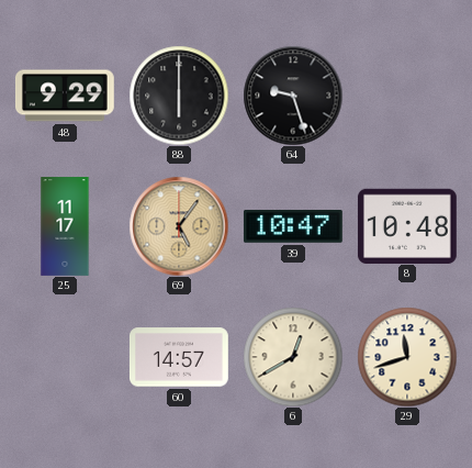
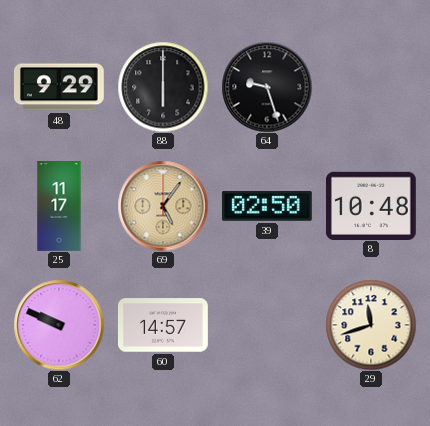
39: 10:47 -> 02:50
62: none -> 9:49
6: 12:40 -> none
